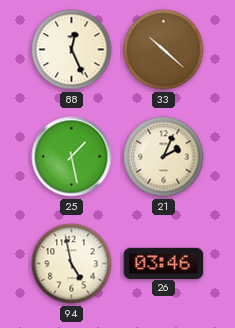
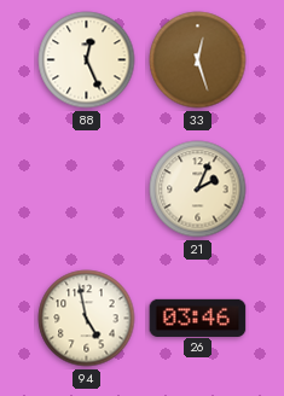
33: 10:22 -> 12:27
25: 1:28 -> none
